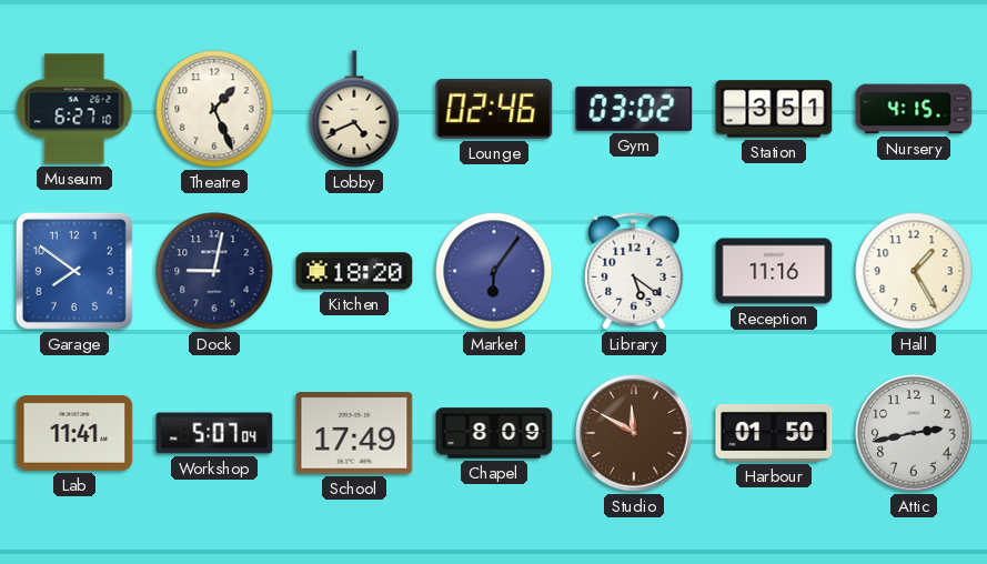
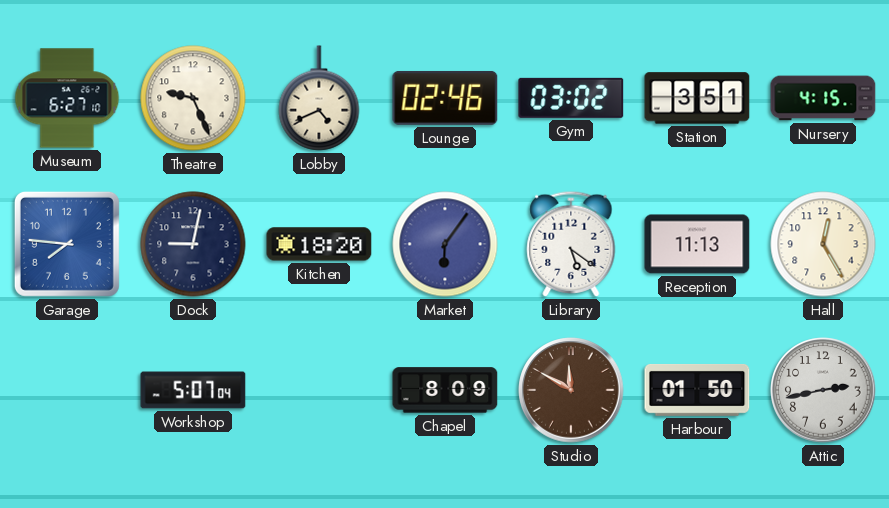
Theatre: 1:26 -> 9:26
Garage: 7:51 -> 7:46
Reception: 11:16 -> 11:13
Hall: 1:25 -> 12:25
Lab: 11:41 -> none
School: 17:49 -> none
